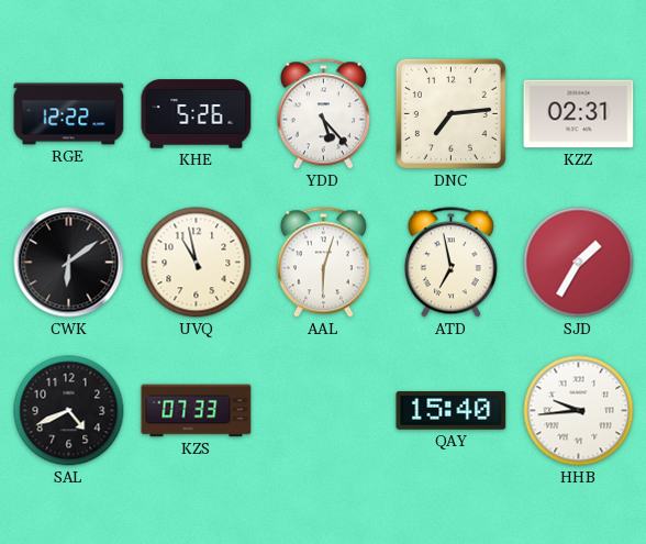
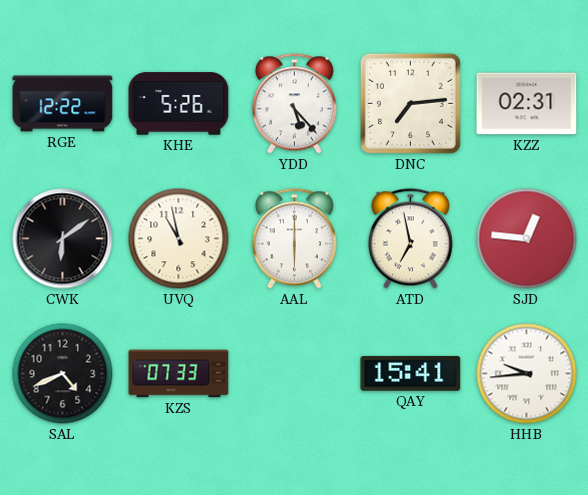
AAL: 6:03 -> 6:00
SJD: 1:35 -> 12:46
QAY: 15:40 -> 15:41
